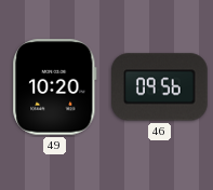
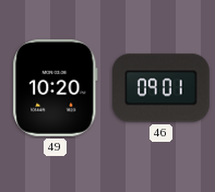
46: 09:56 -> 09:01
